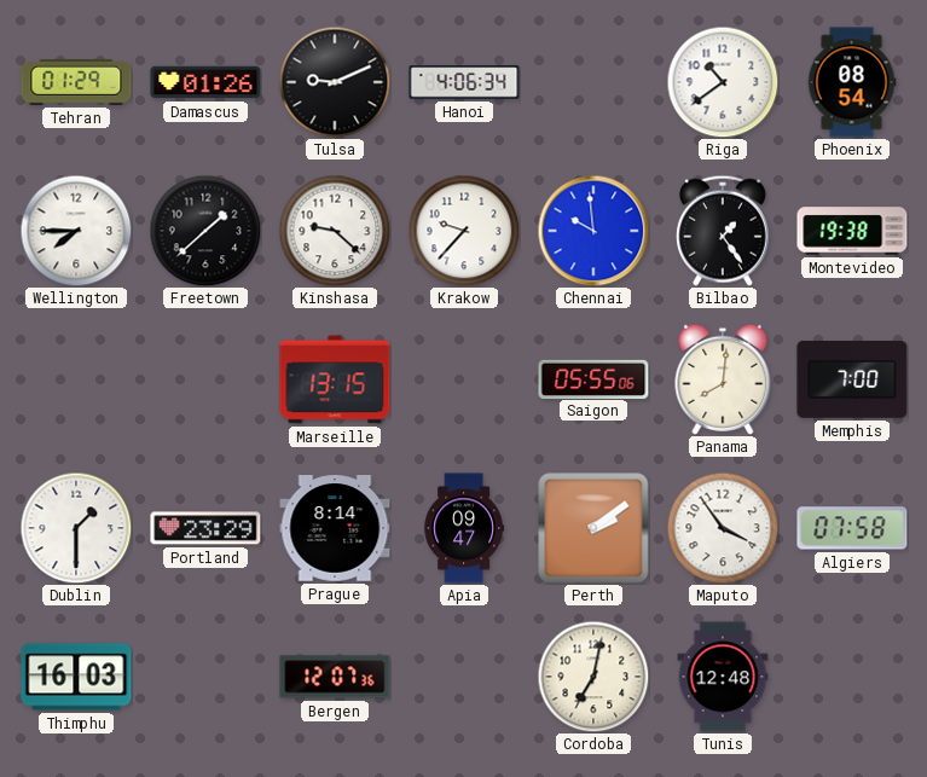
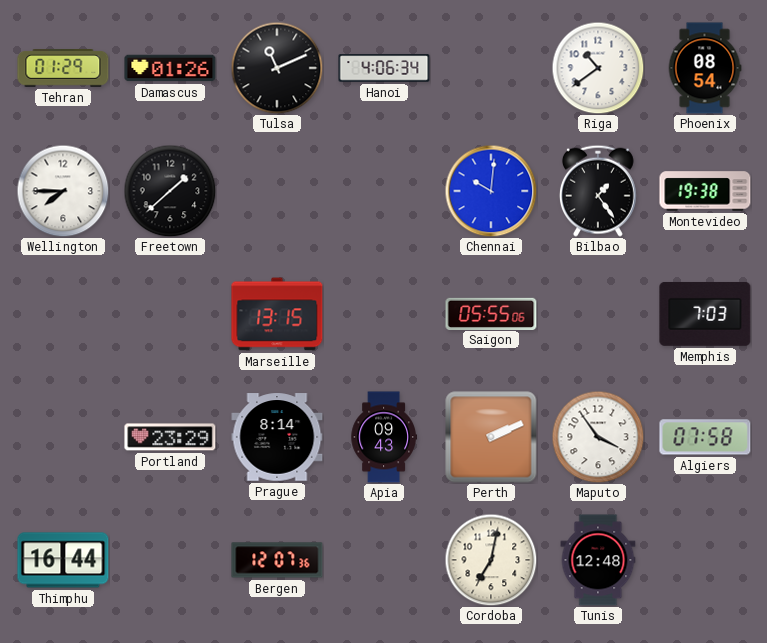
Tulsa: 9:11 -> 11:11
Kinshasa: 9:22 -> none
Krakow: 9:37 -> none
Chennai: 9:59 -> 10:01
Panama: 8:01 -> none
Memphis: 7:00 -> 7:03
Dublin: 1:30 -> none
Apia: 09:47 -> 09:43
Perth: 2:09 -> 2:11
Thimphu: 16:03 -> 16:44
